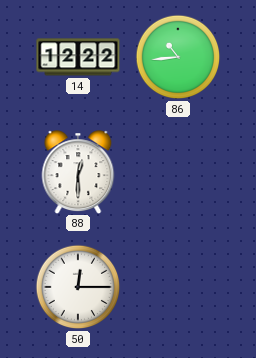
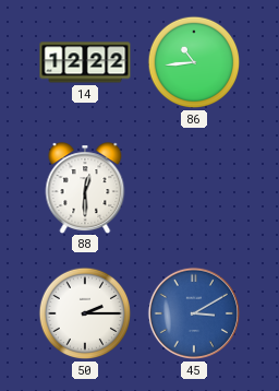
50: 12:15 -> 2:15
45: none -> 3:10
